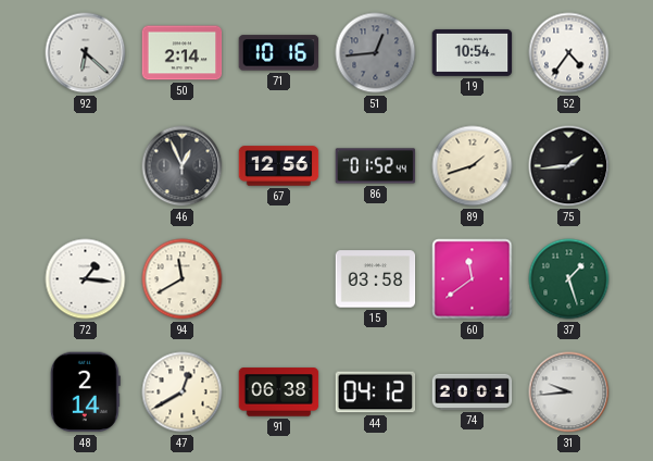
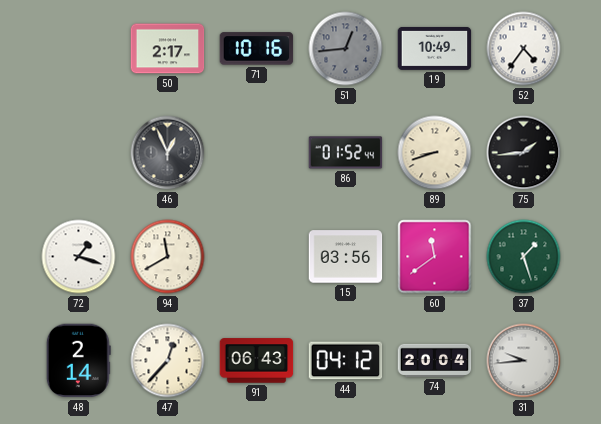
92: 6:22 -> none
50: 2:14 -> 2:17
19: 10:54 -> 10:49
67: 12:56 -> none
89: 1:42 -> 8:42
72: 1:16 -> 1:18
15: 03:58 -> 03:56
47: 12:40 -> 12:37
91: 06:38 -> 06:43
74: 20:01 -> 20:04
